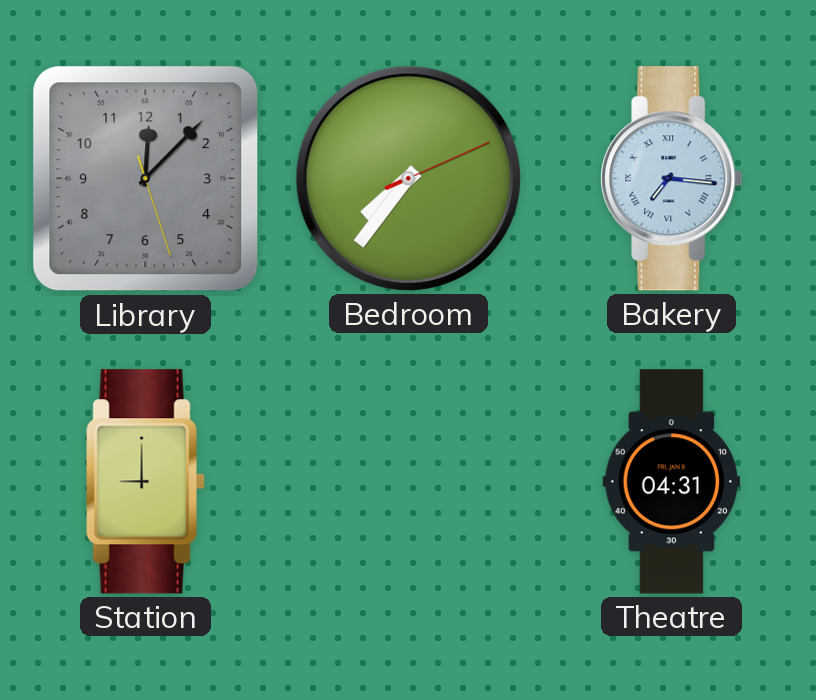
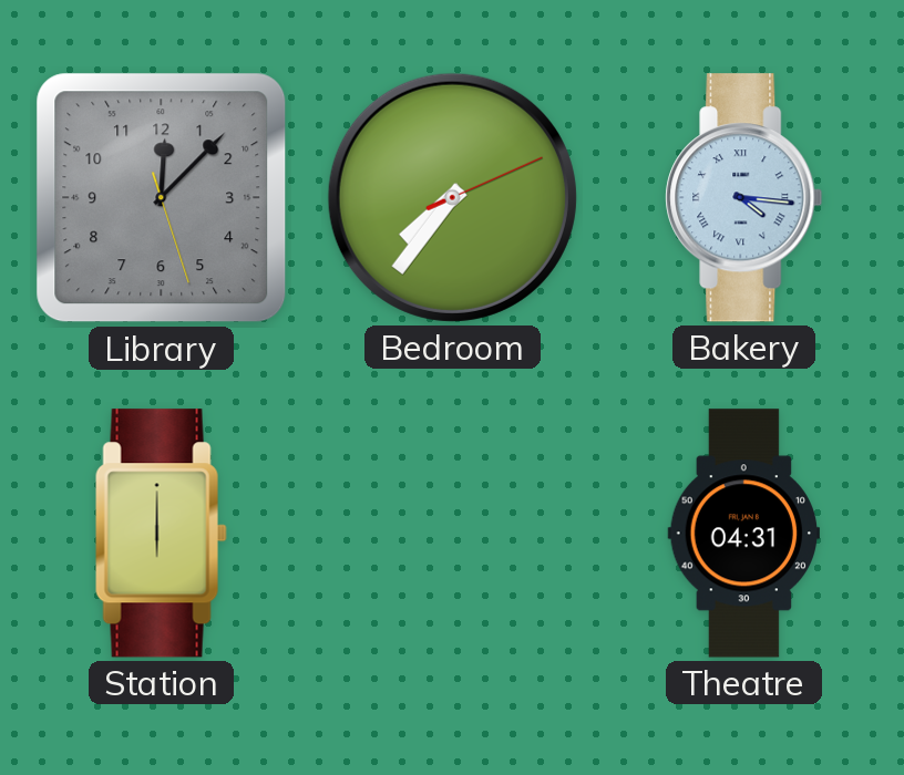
Bakery: 7:16 -> 4:16
Station: 9:00 -> 6:00
